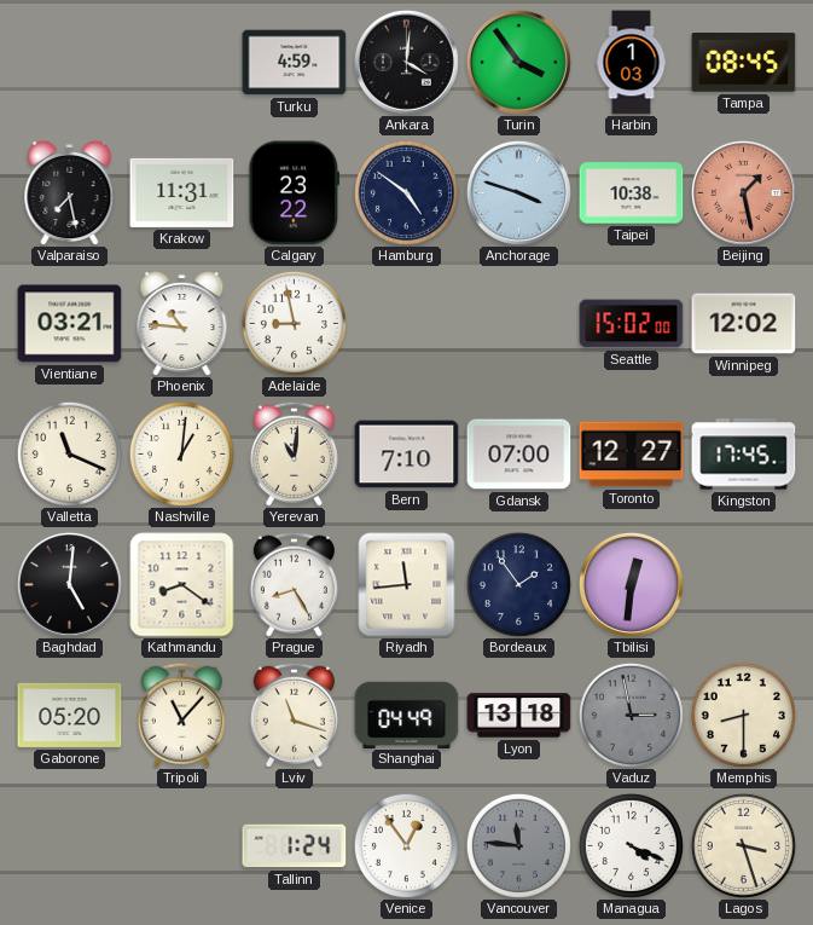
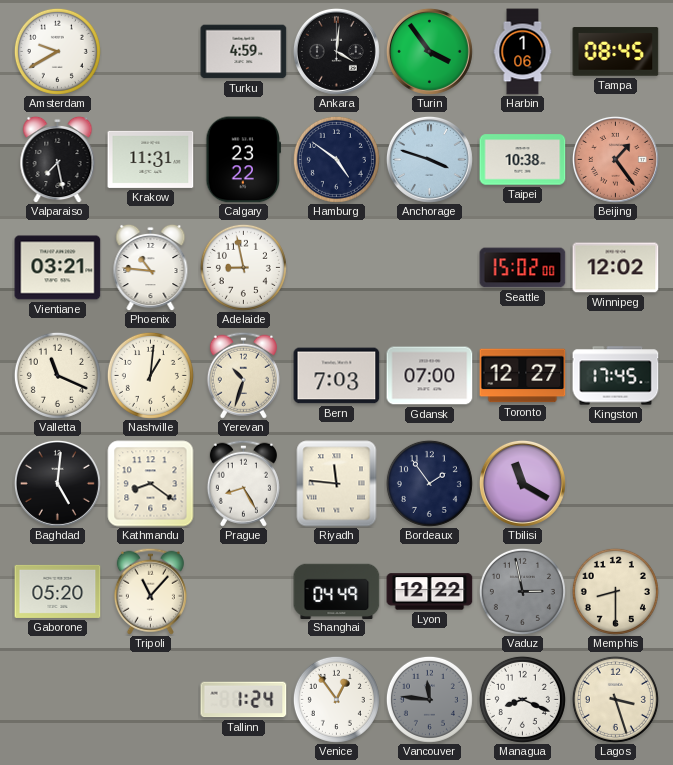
Amsterdam: none -> 9:40
Harbin: 1:03 -> 1:06
Beijing: 1:28 -> 1:24
Yerevan: 11:01 -> 10:33
Bern: 7:10 -> 7:03
Riyadh: 11:44 -> 11:46
Tbilisi: 12:31 -> 11:20
Lviv: 11:18 -> none
Lyon: 13:18 -> 12:22
Managua: 4:19 -> 8:19
